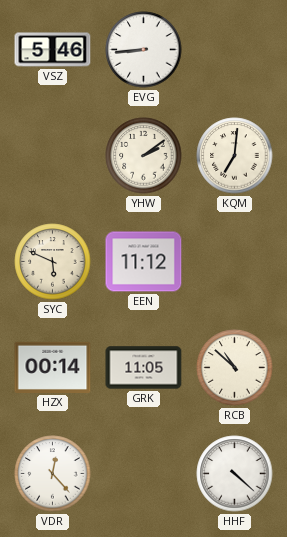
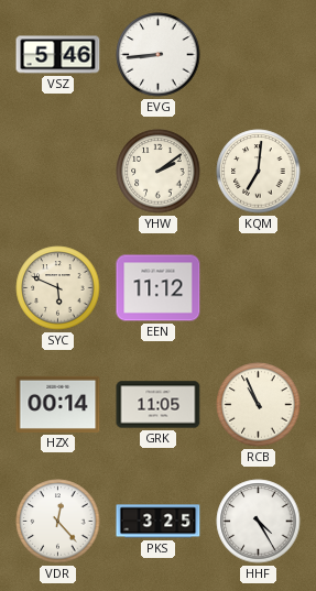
RCB: 10:52 -> 10:56
PKS: none -> 3:25
HHF: 4:22 -> 4:25
